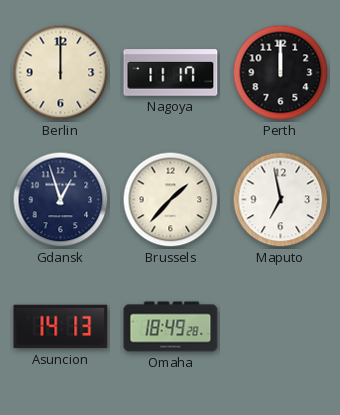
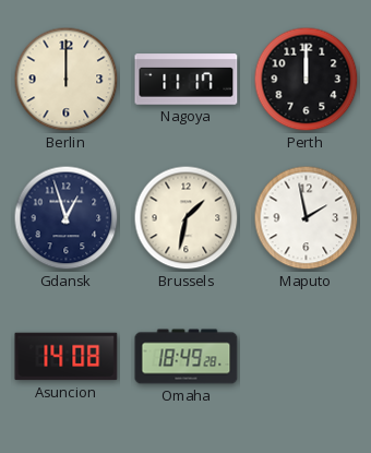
Brussels: 1:37 -> 1:32
Maputo: 6:58 -> 1:58
Asuncion: 14:13 -> 14:08
